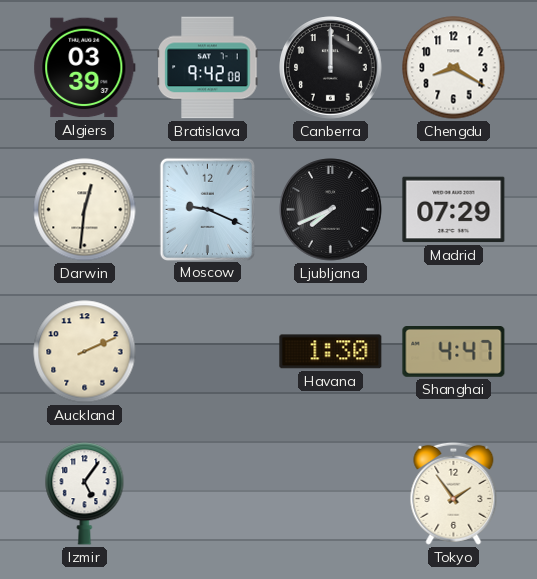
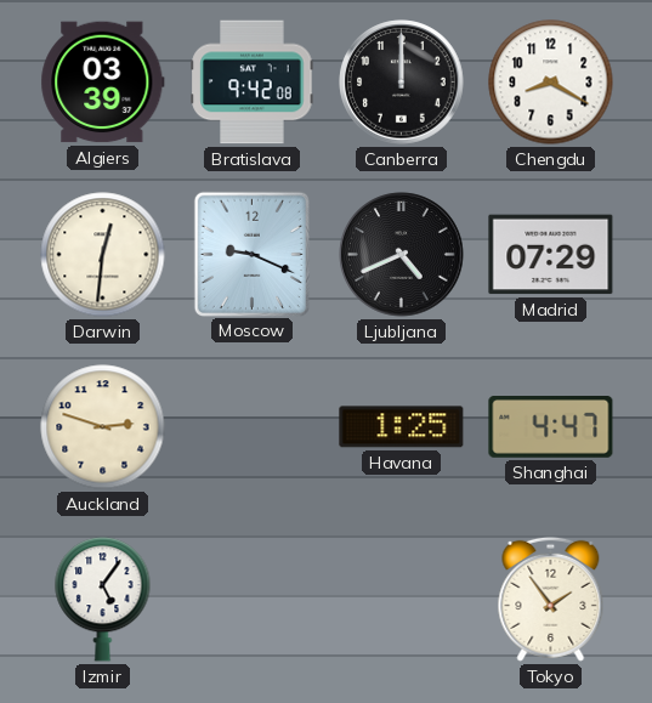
Ljubljana: 7:41 -> 4:41
Auckland: 2:11 -> 2:48
Havana: 1:30 -> 1:25
